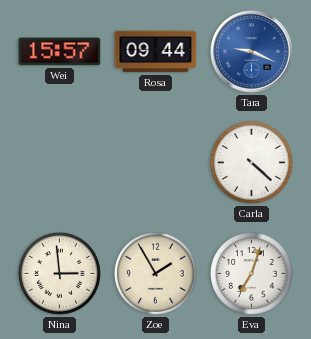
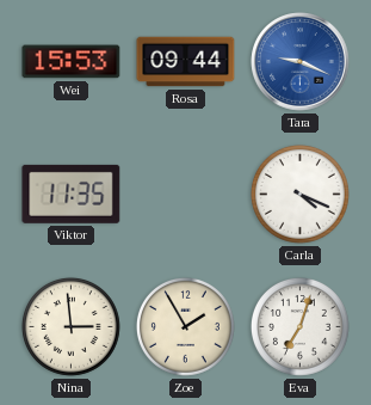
Wei: 15:57 -> 15:53
Viktor: none -> 11:35
Carla: 4:22 -> 4:19
